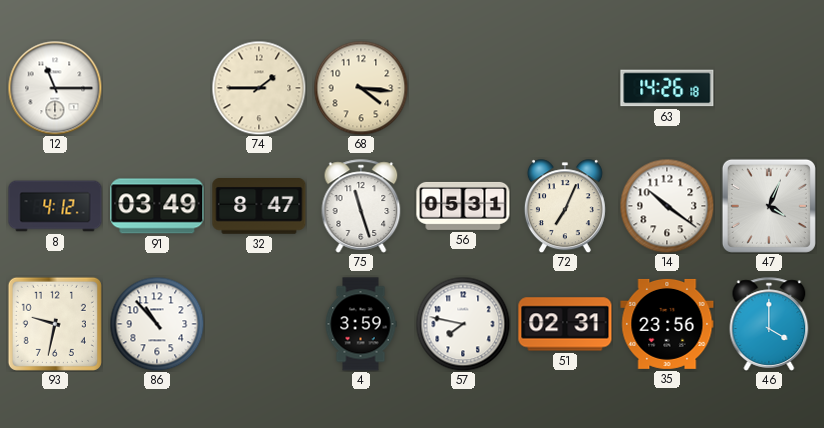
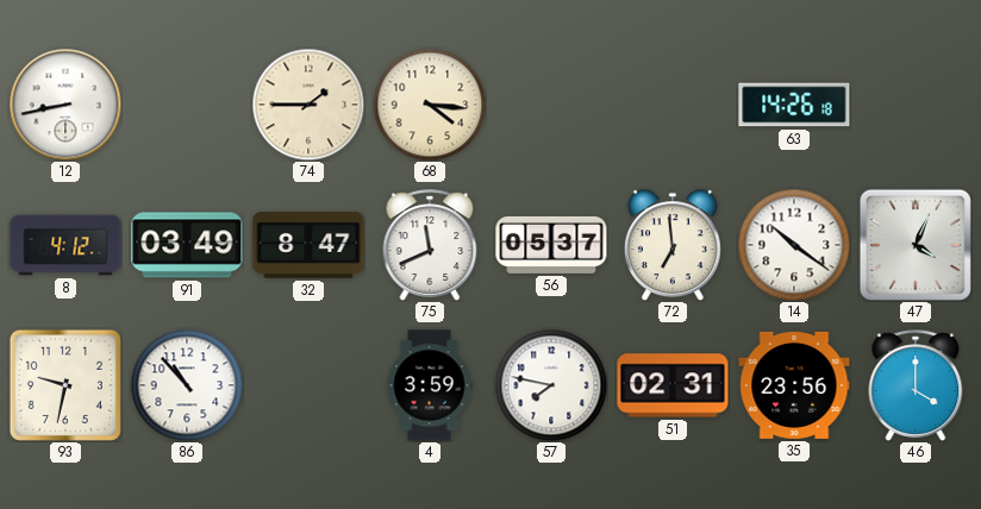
12: 11:15 -> 8:43
75: 11:27 -> 11:41
56: 05:31 -> 05:37
72: 7:04 -> 6:59
